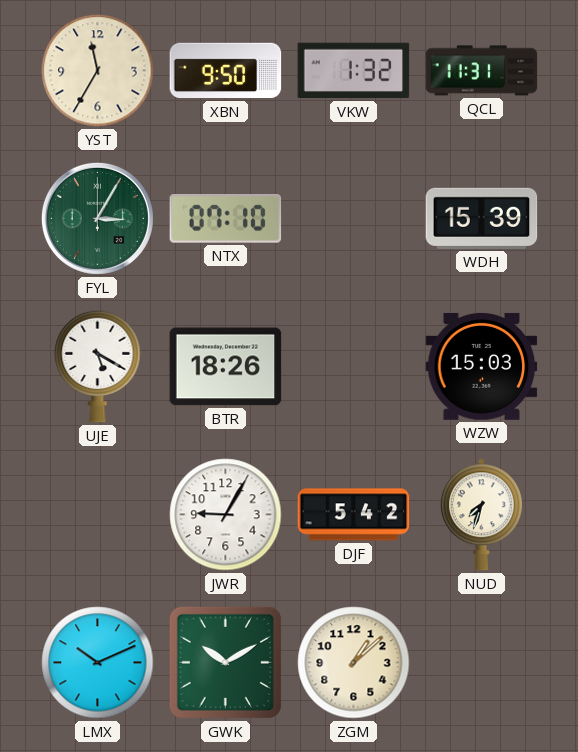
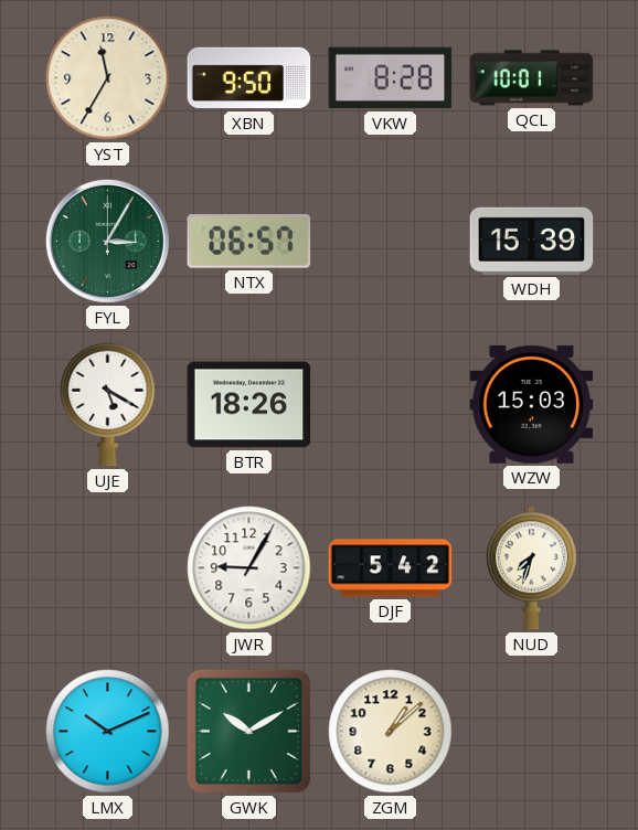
VKW: 1:32 -> 8:28
QCL: 11:31 -> 10:01
NTX: 07:10 -> 06:57
